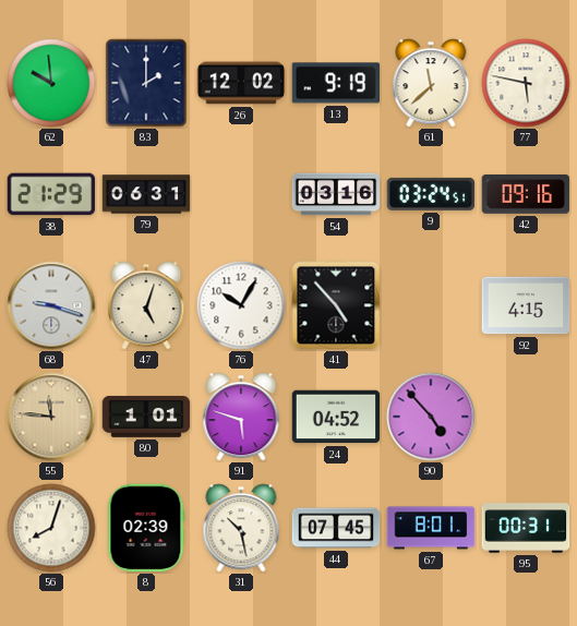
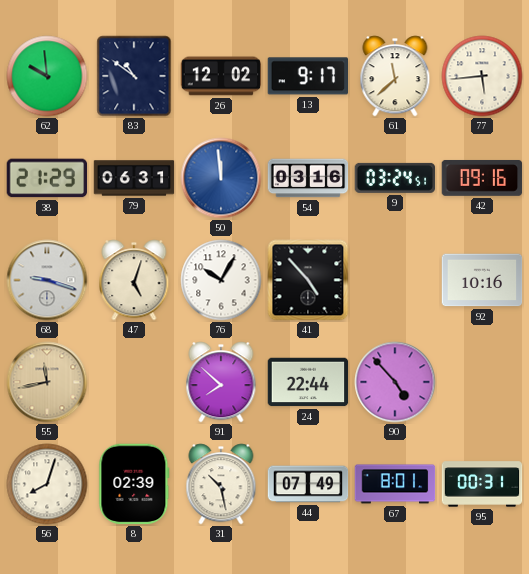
83: 2:00 -> 10:51
13: 9:19 -> 9:17
77: 5:47 -> 5:44
50: none -> 11:59
92: 4:15 -> 10:16
55: 11:46 -> 11:43
80: 1:01 -> none
91: 5:48 -> 7:52
24: 04:52 -> 22:44
44: 07:45 -> 07:49
